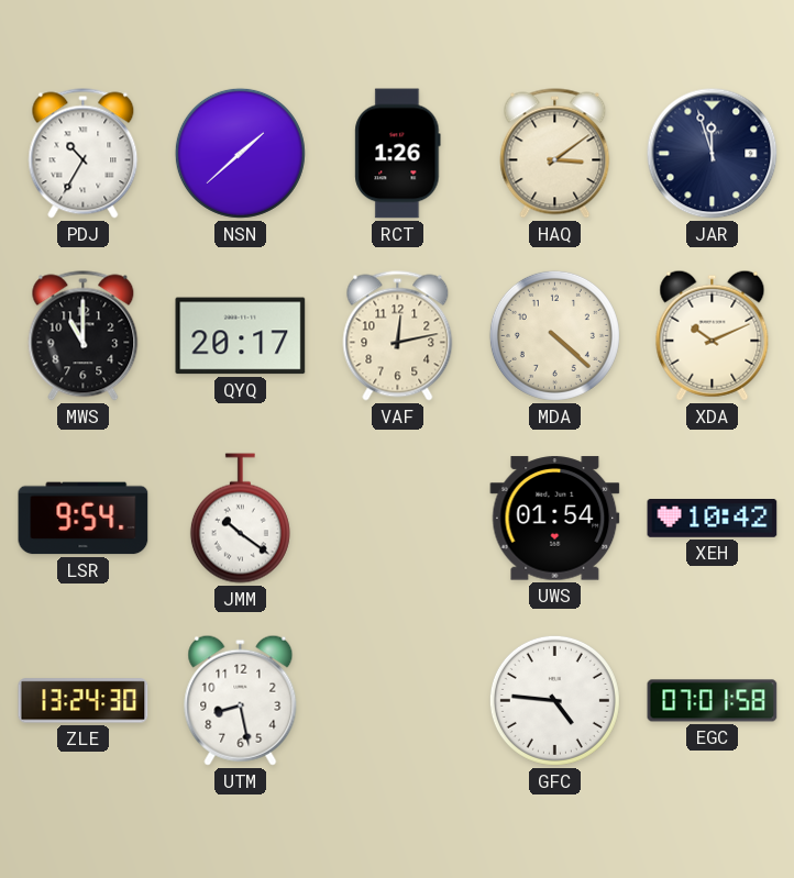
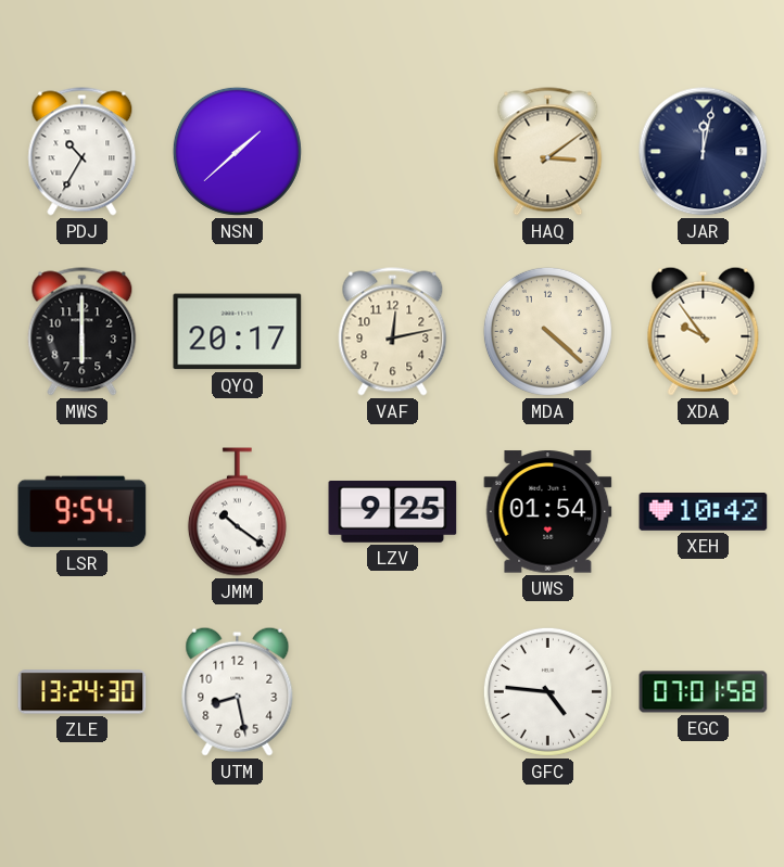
RCT: 1:26 -> none
JAR: 11:57 -> 12:02
MWS: 11:00 -> 6:00
XDA: 10:11 -> 9:54
LZV: none -> 9:25
